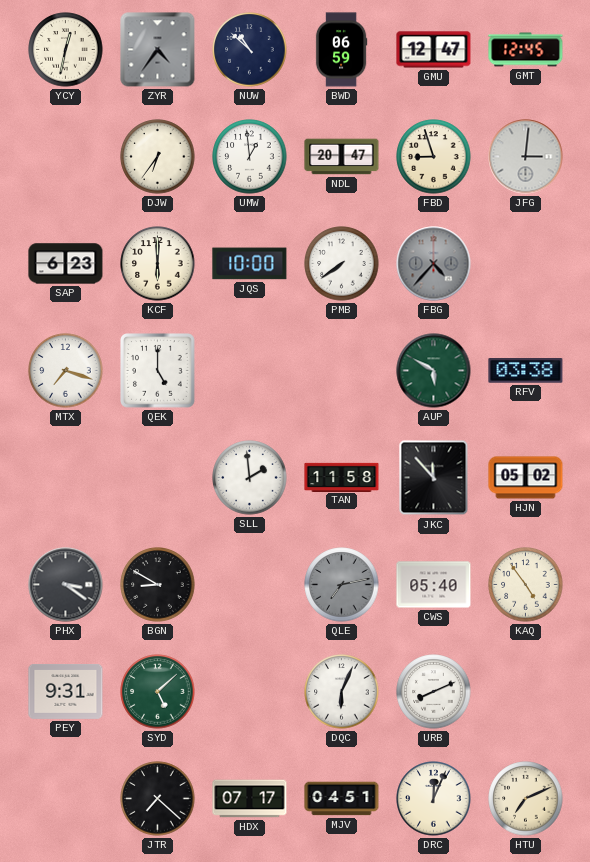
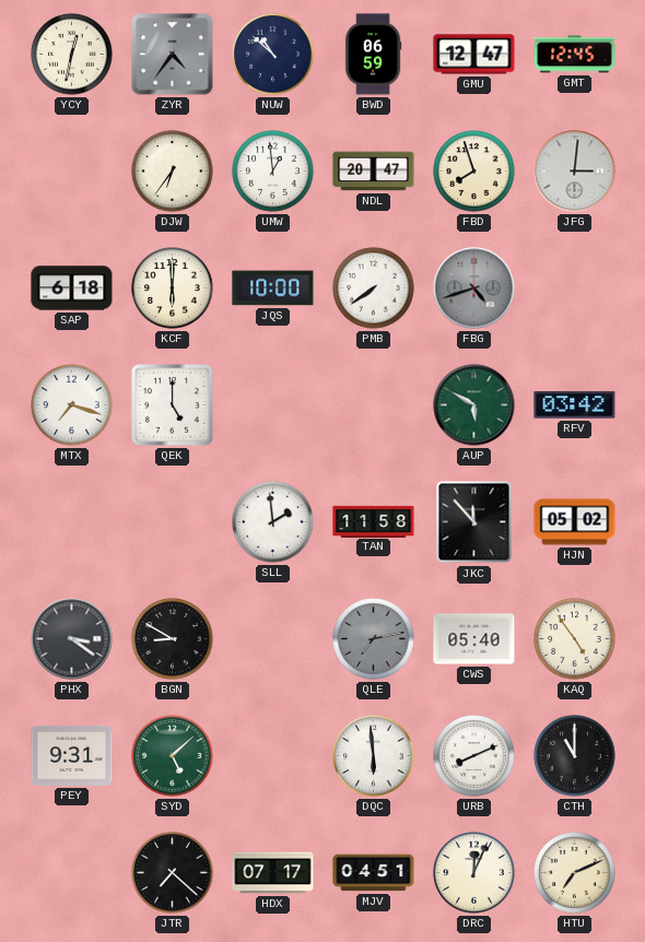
FBD: 8:57 -> 7:57
SAP: 6:23 -> 6:18
FBG: 4:37 -> 4:42
RFV: 03:38 -> 03:42
DQC: 6:04 -> 5:59
CTH: none -> 11:00
